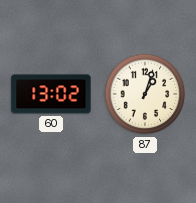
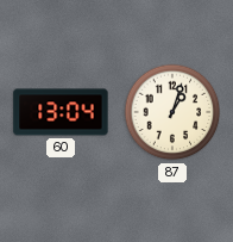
60: 13:02 -> 13:04
